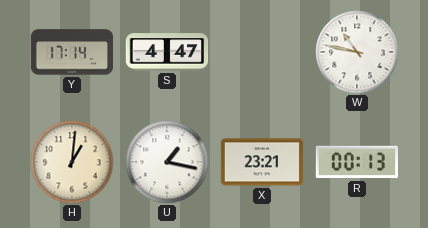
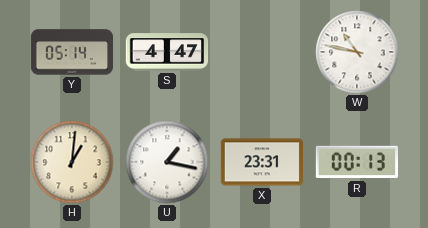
Y: 17:14 -> 05:14
X: 23:21 -> 23:31
